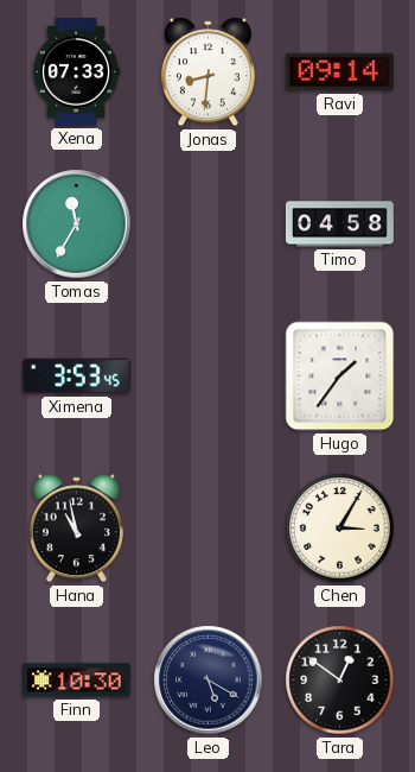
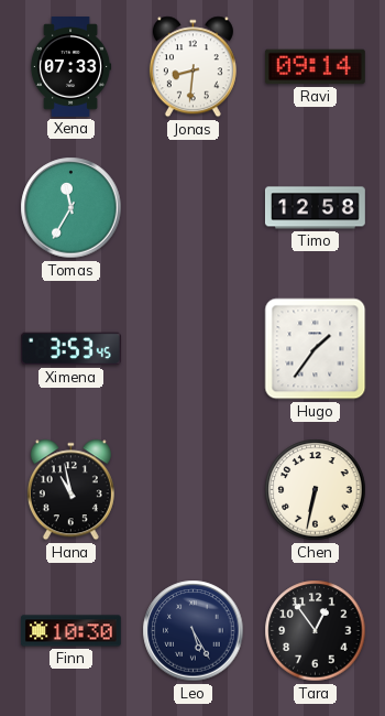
Timo: 04:58 -> 12:58
Chen: 3:05 -> 6:32
Leo: 5:20 -> 5:25
Tara: 12:51 -> 12:54
